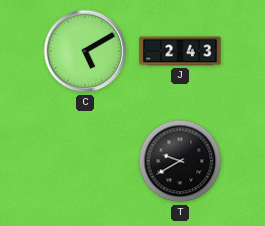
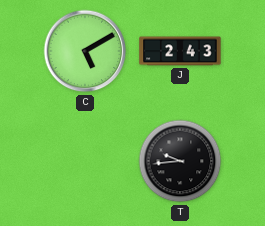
T: 9:40 -> 9:44
